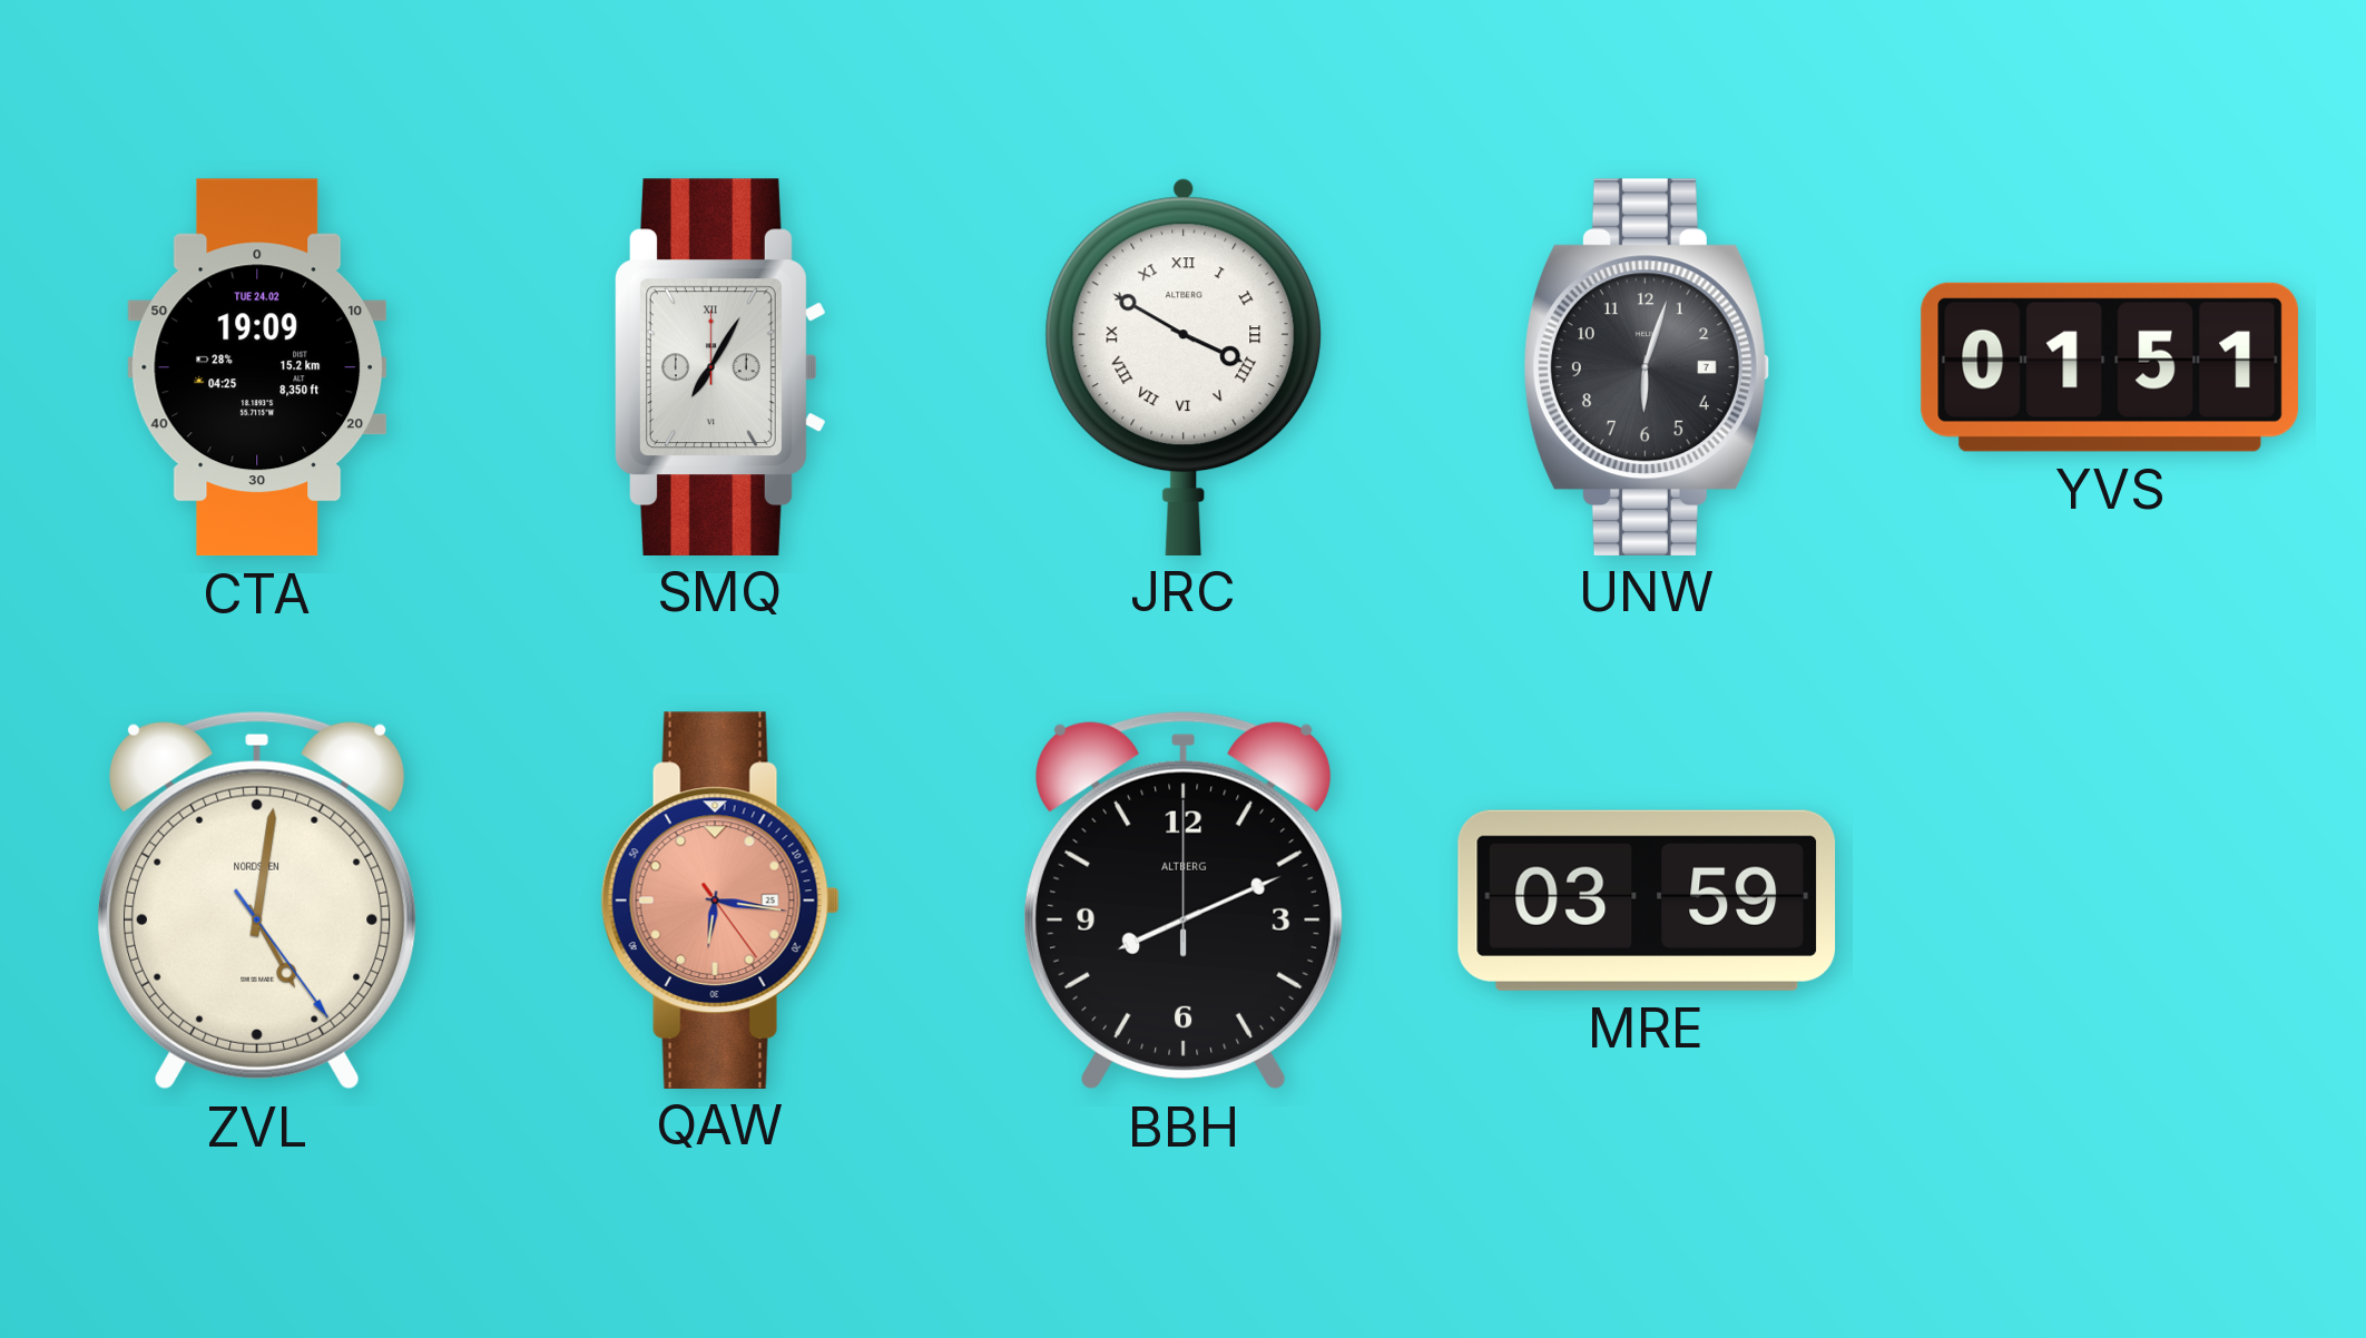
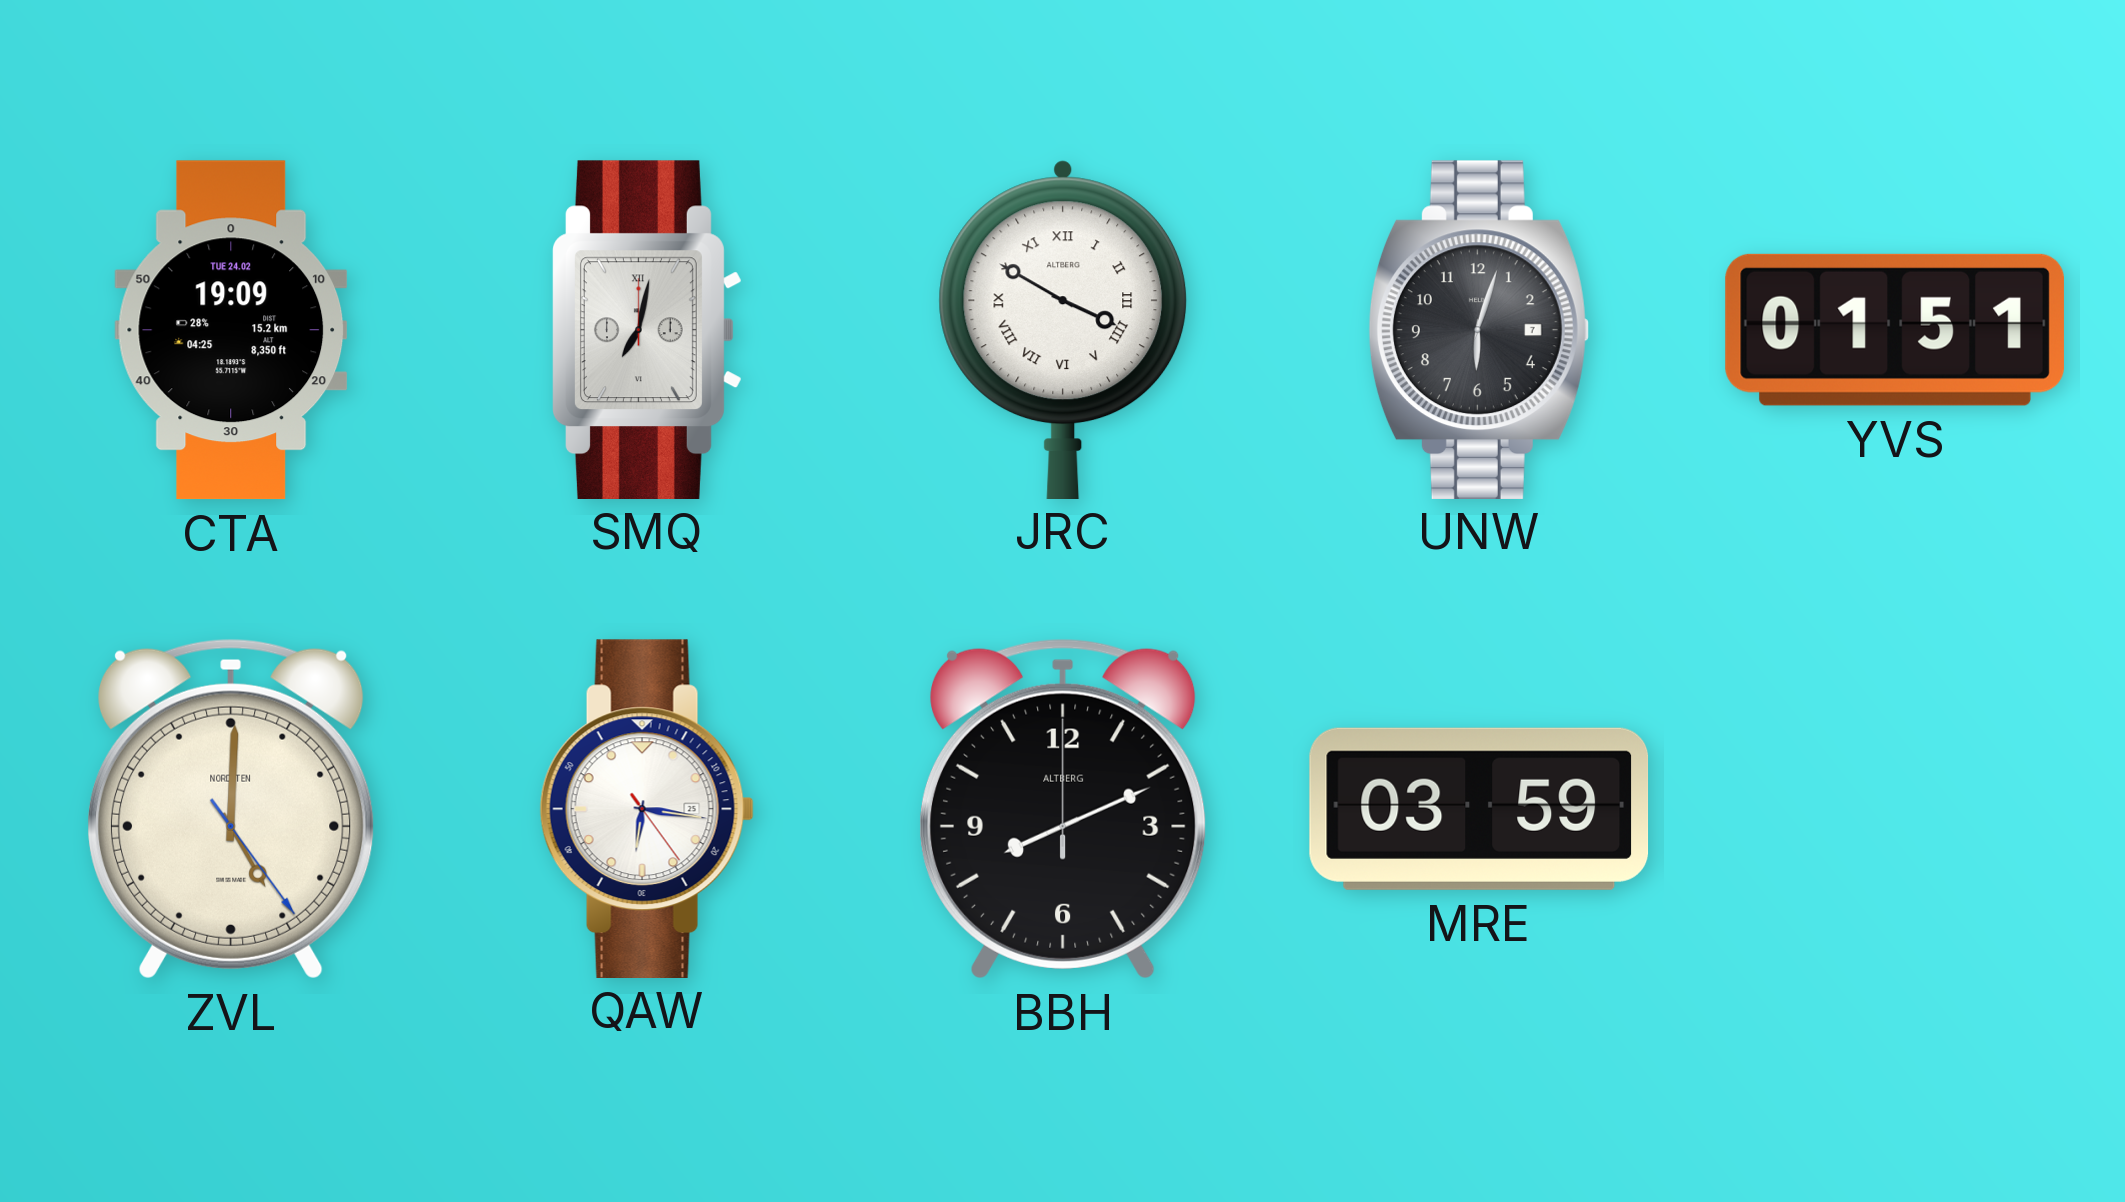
SMQ: 7:05 -> 7:02
ZVL: 5:01 -> 5:00
QAW dial: salmon -> white
